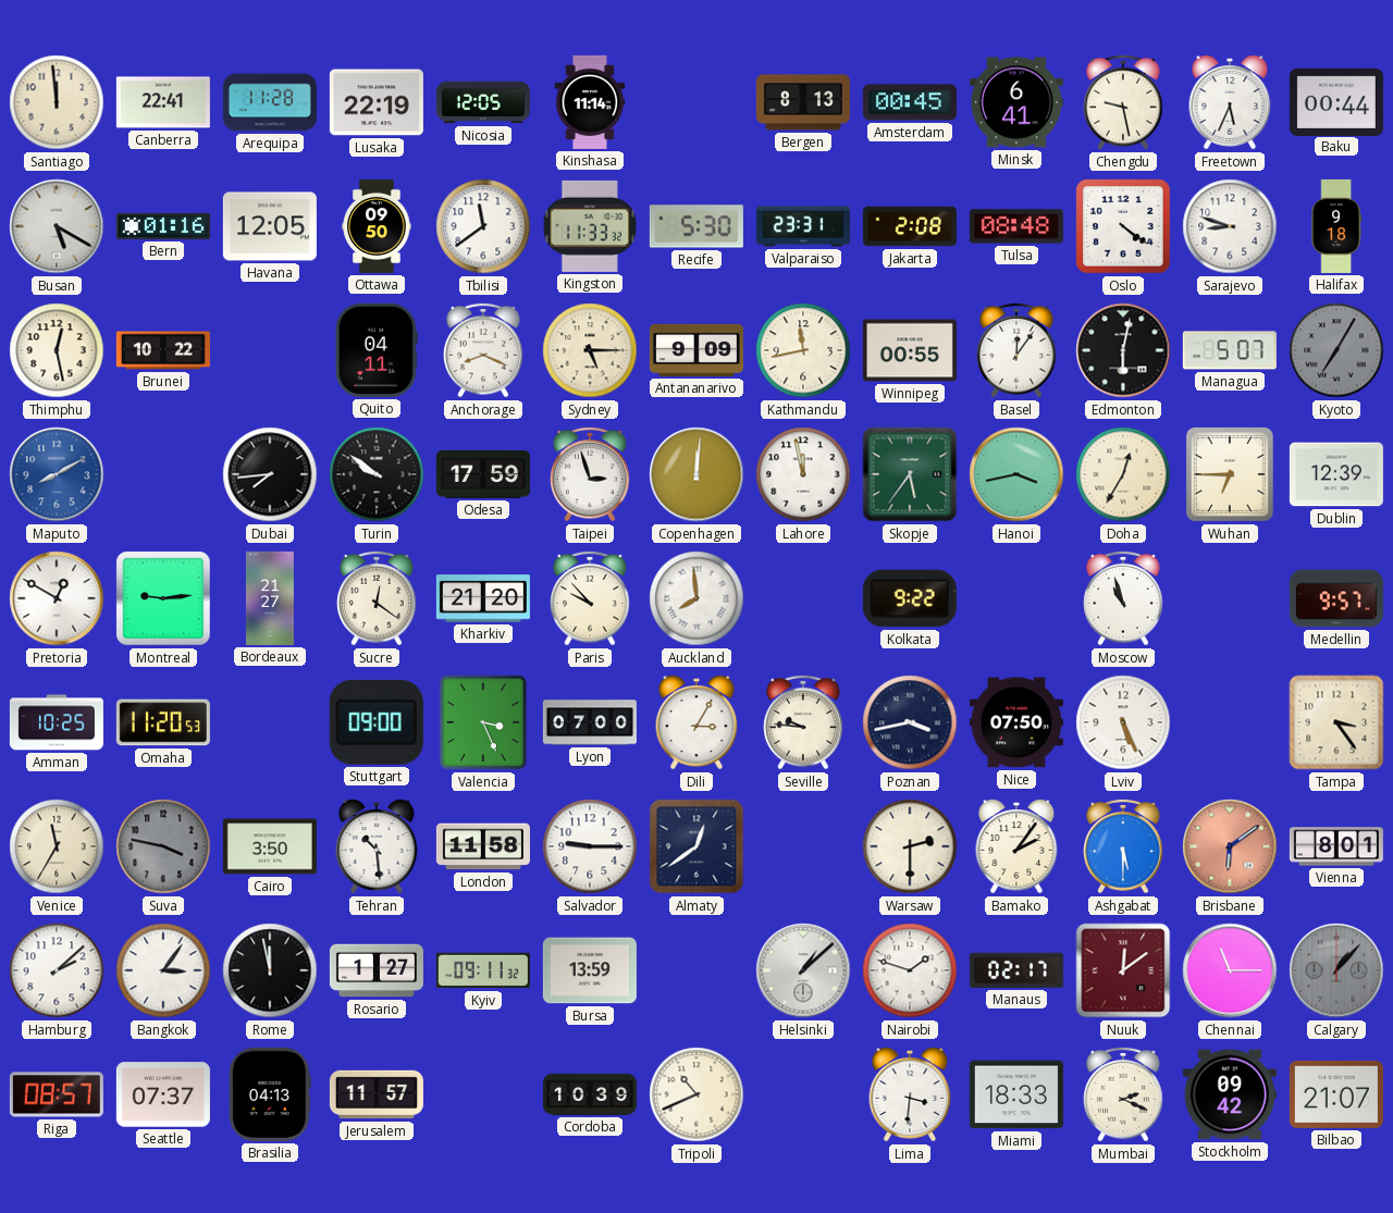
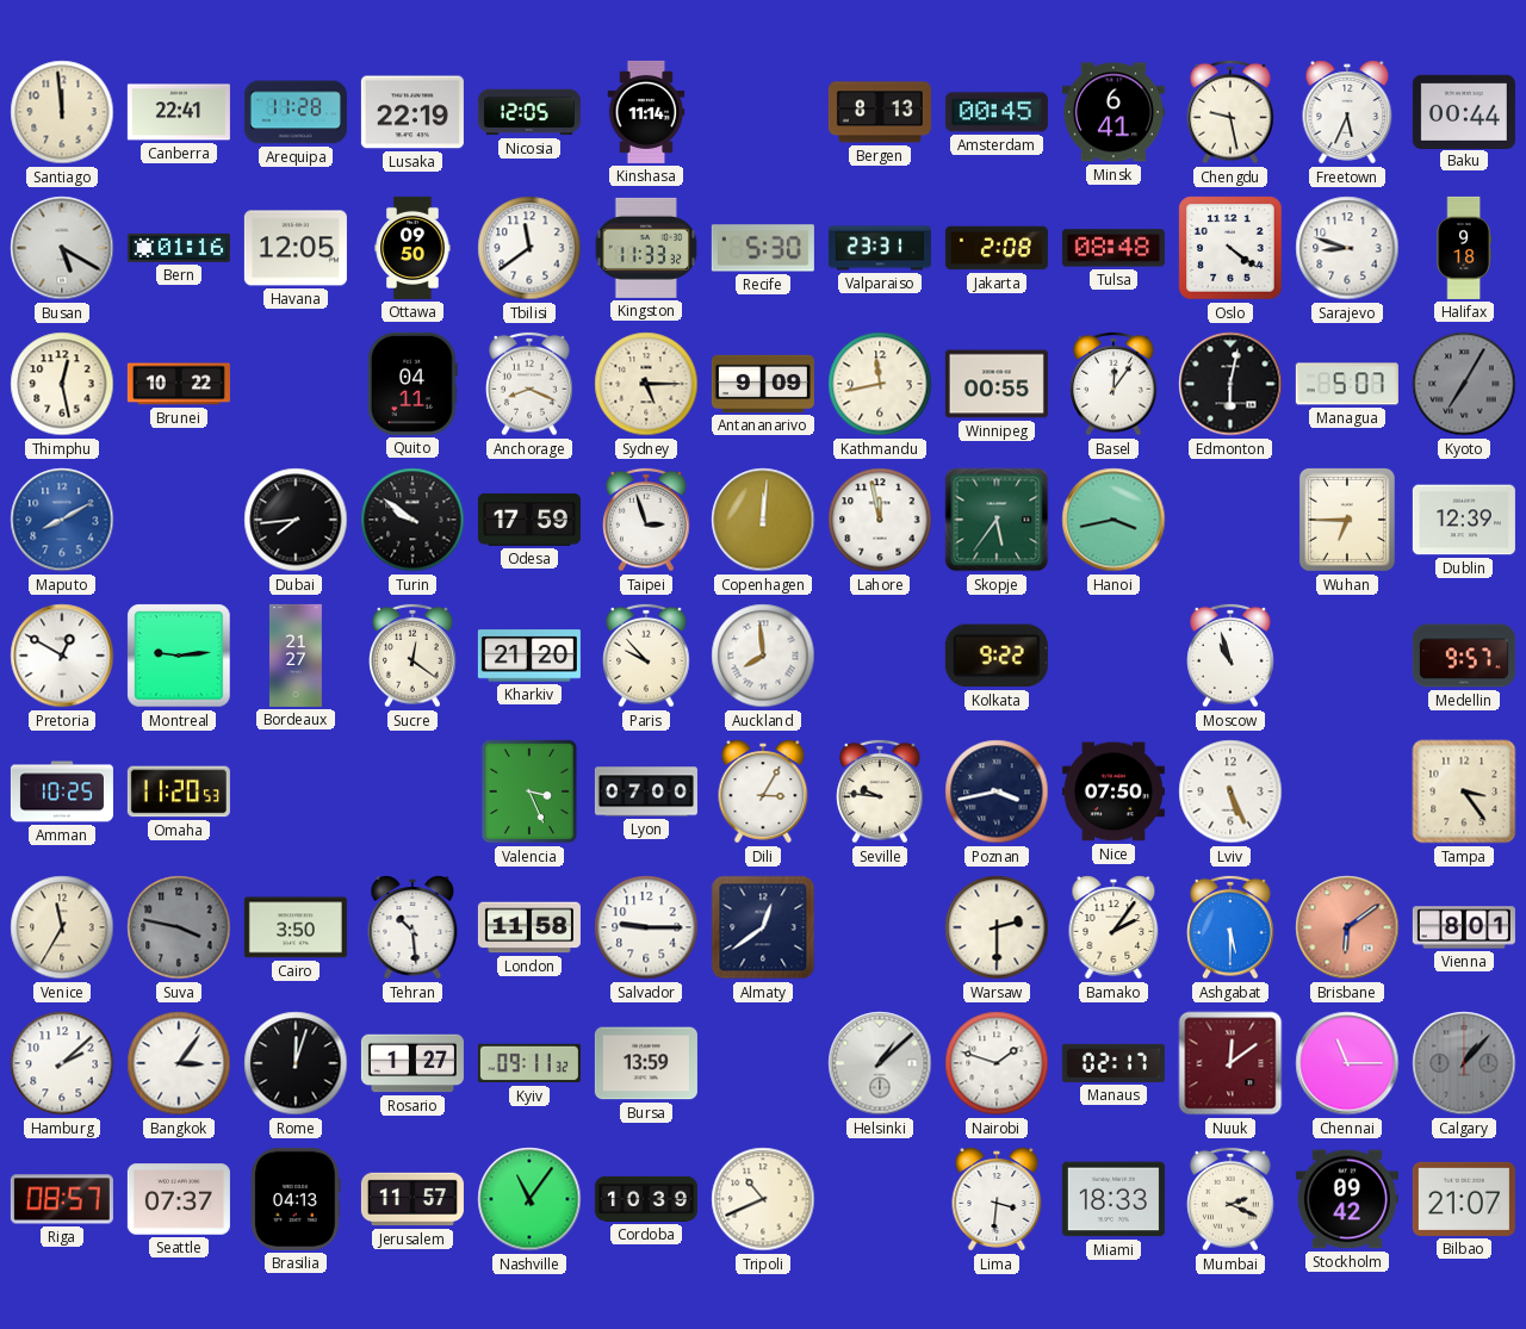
Doha: 12:35 -> none
Stuttgart: 09:00 -> none
Rome: 11:58 -> 12:03
Nashville: none -> 11:06
